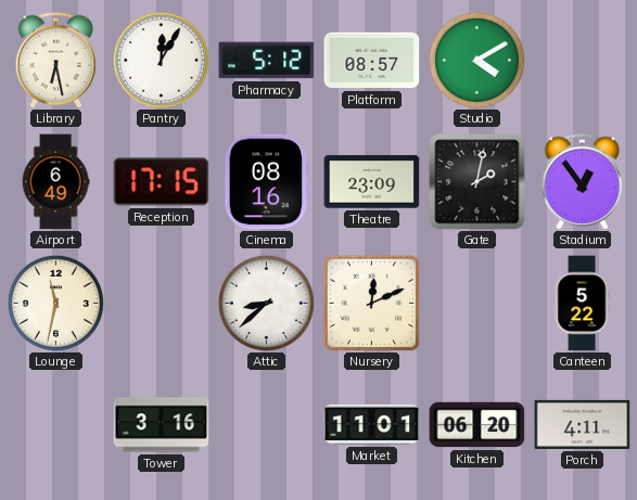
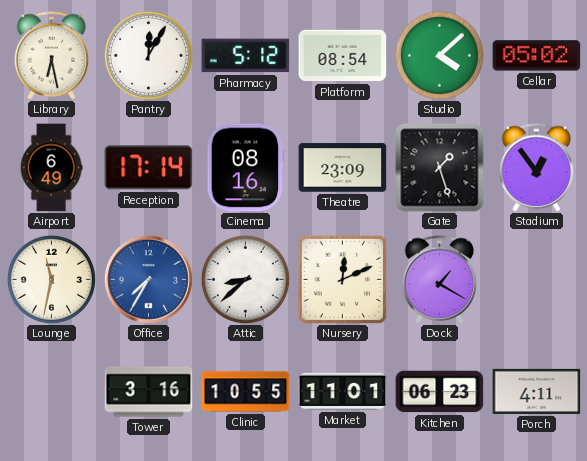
Platform: 08:57 -> 08:54
Studio: 4:10 -> 4:08
Cellar: none -> 05:02
Reception: 17:15 -> 17:14
Gate: 2:02 -> 1:27
Office: none -> 7:35
Dock: none -> 1:20
Canteen: 5:22 -> none
Clinic: none -> 10:55
Kitchen: 06:20 -> 06:23
